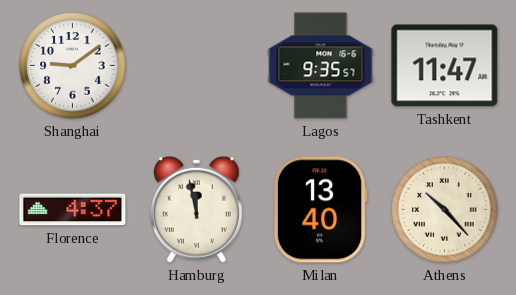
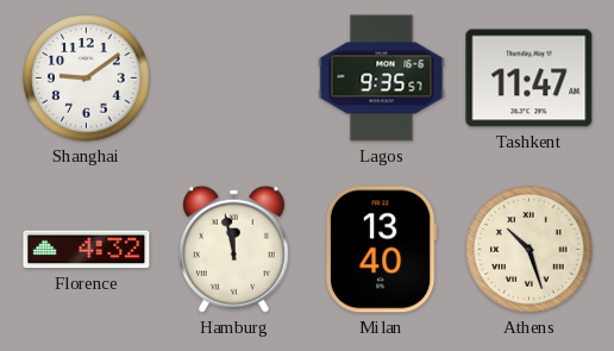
Florence: 4:37 -> 4:32
Athens: 10:23 -> 10:27
